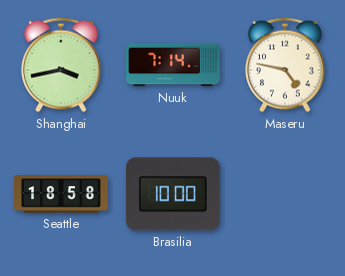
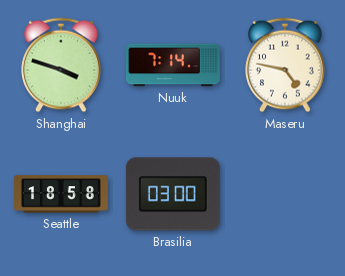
Shanghai: 3:43 -> 3:48
Brasilia: 10:00 -> 03:00
